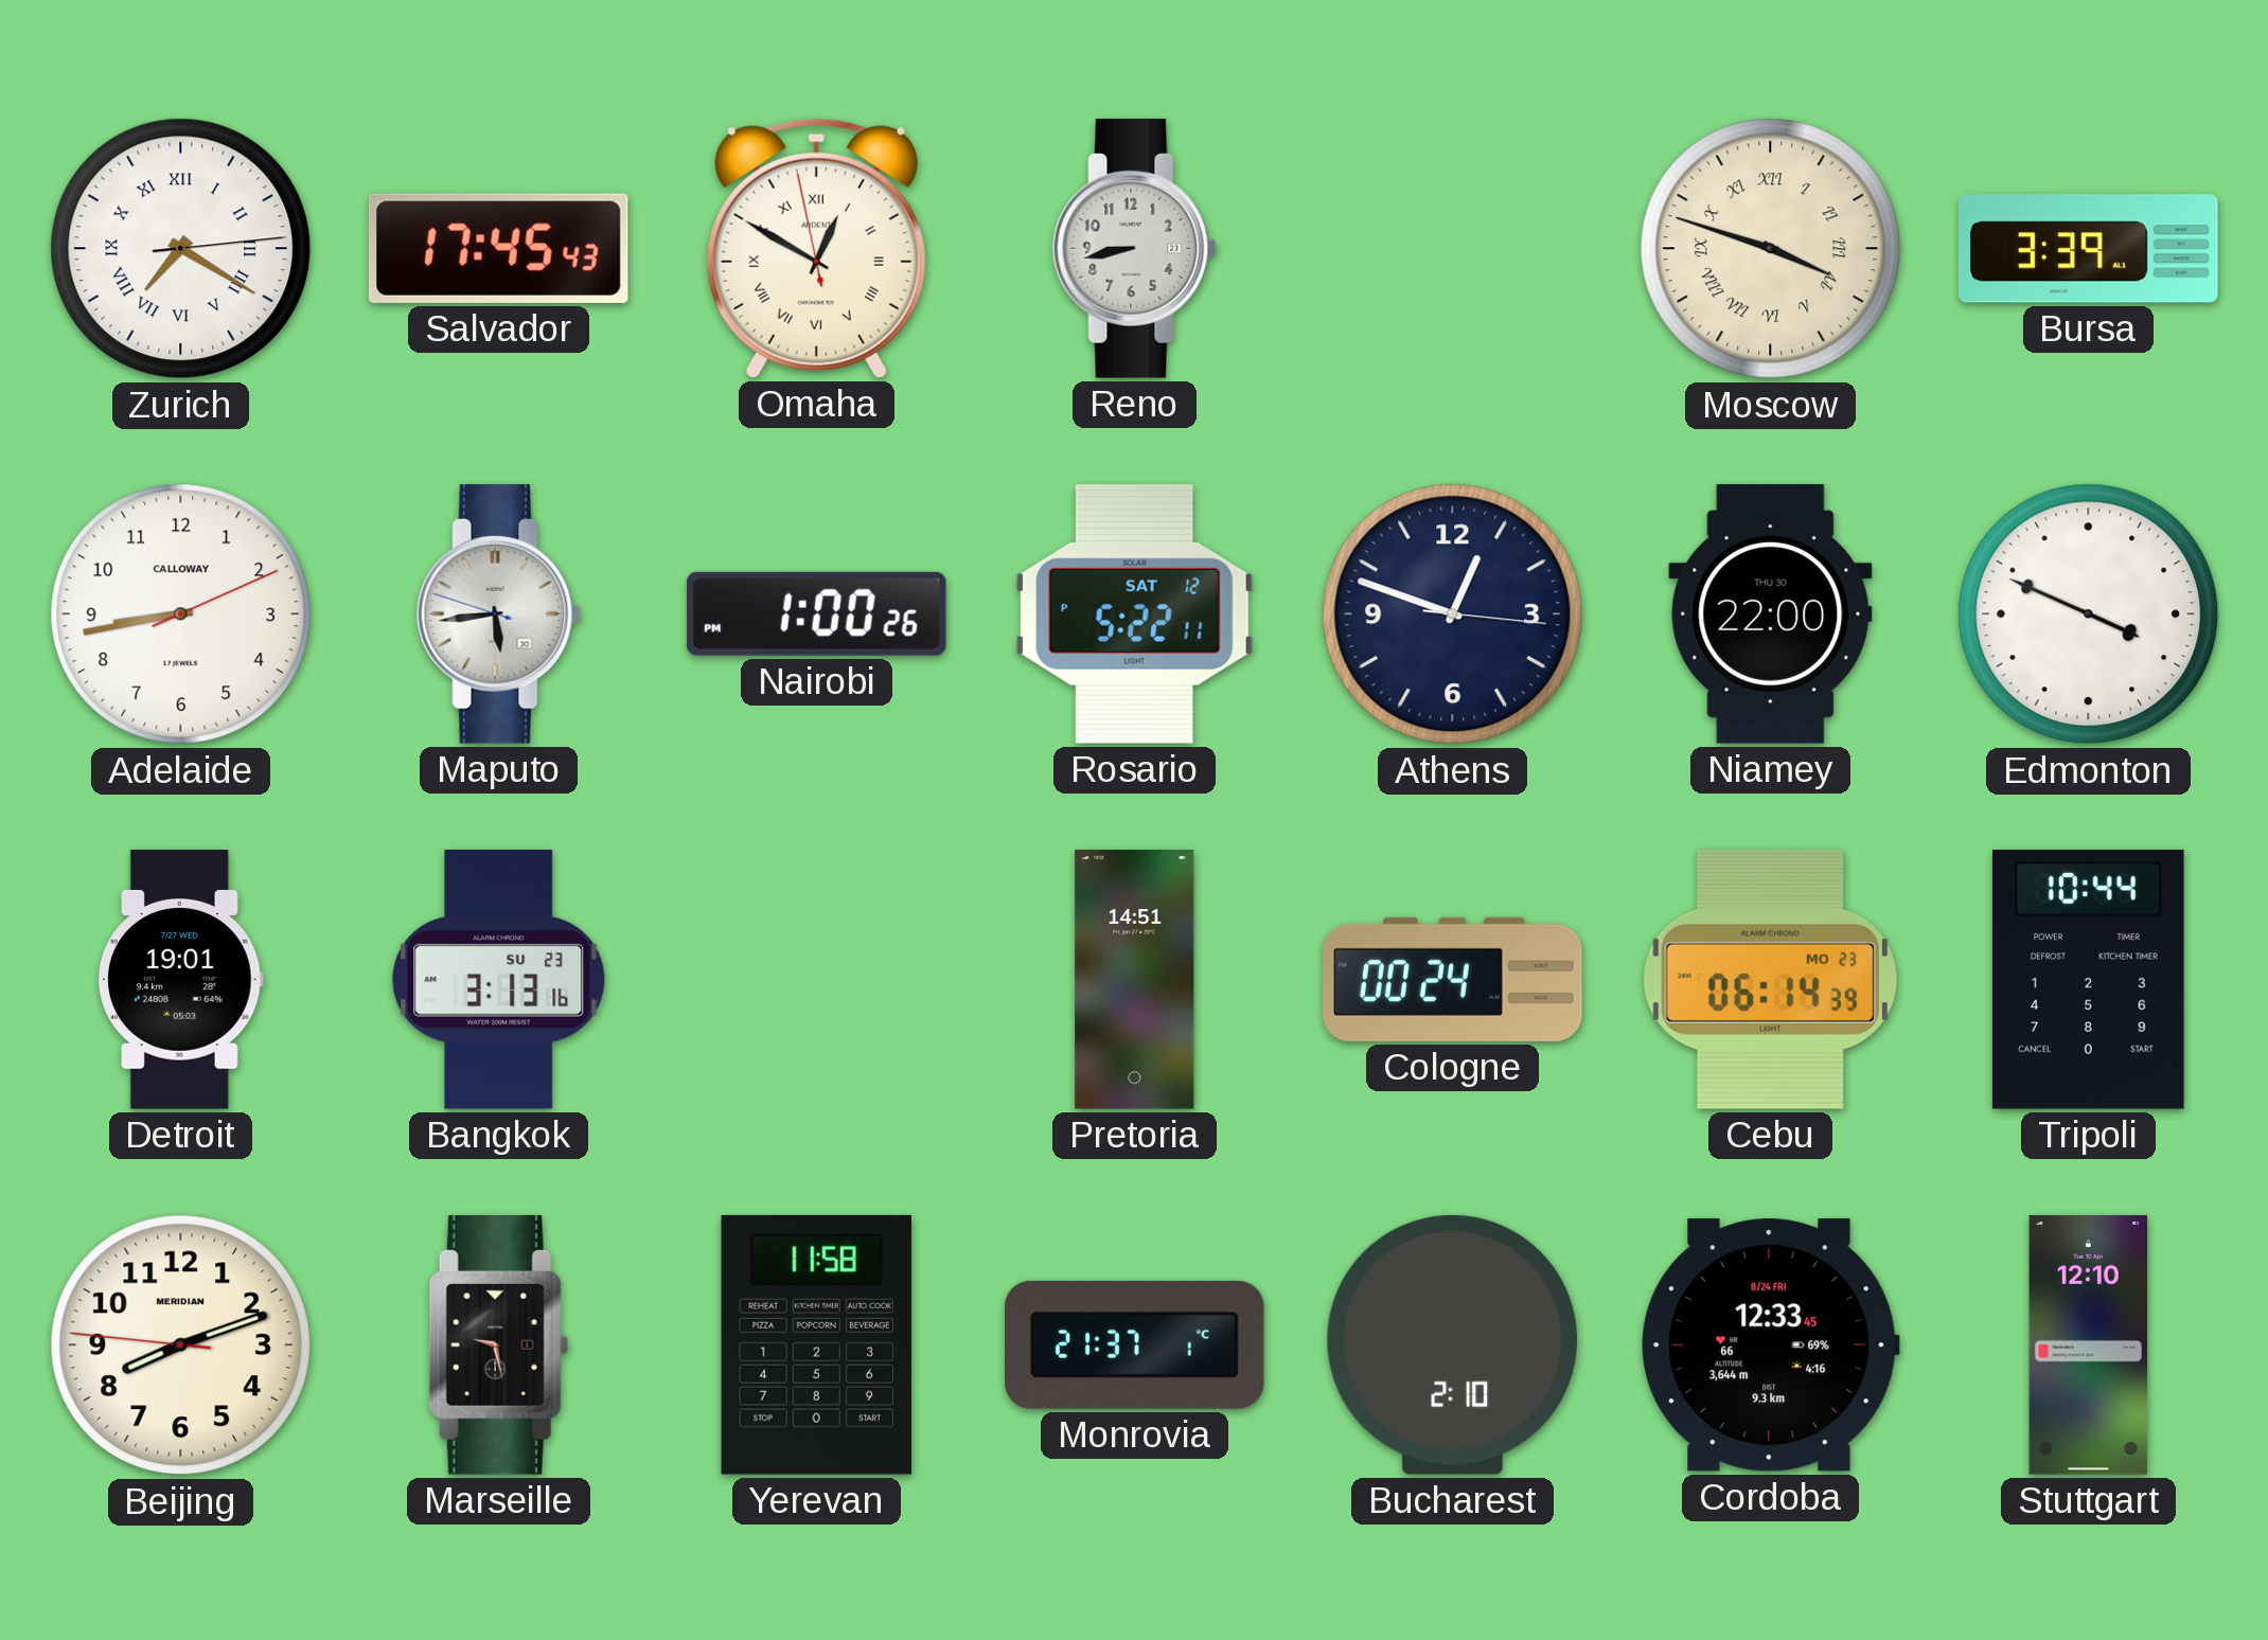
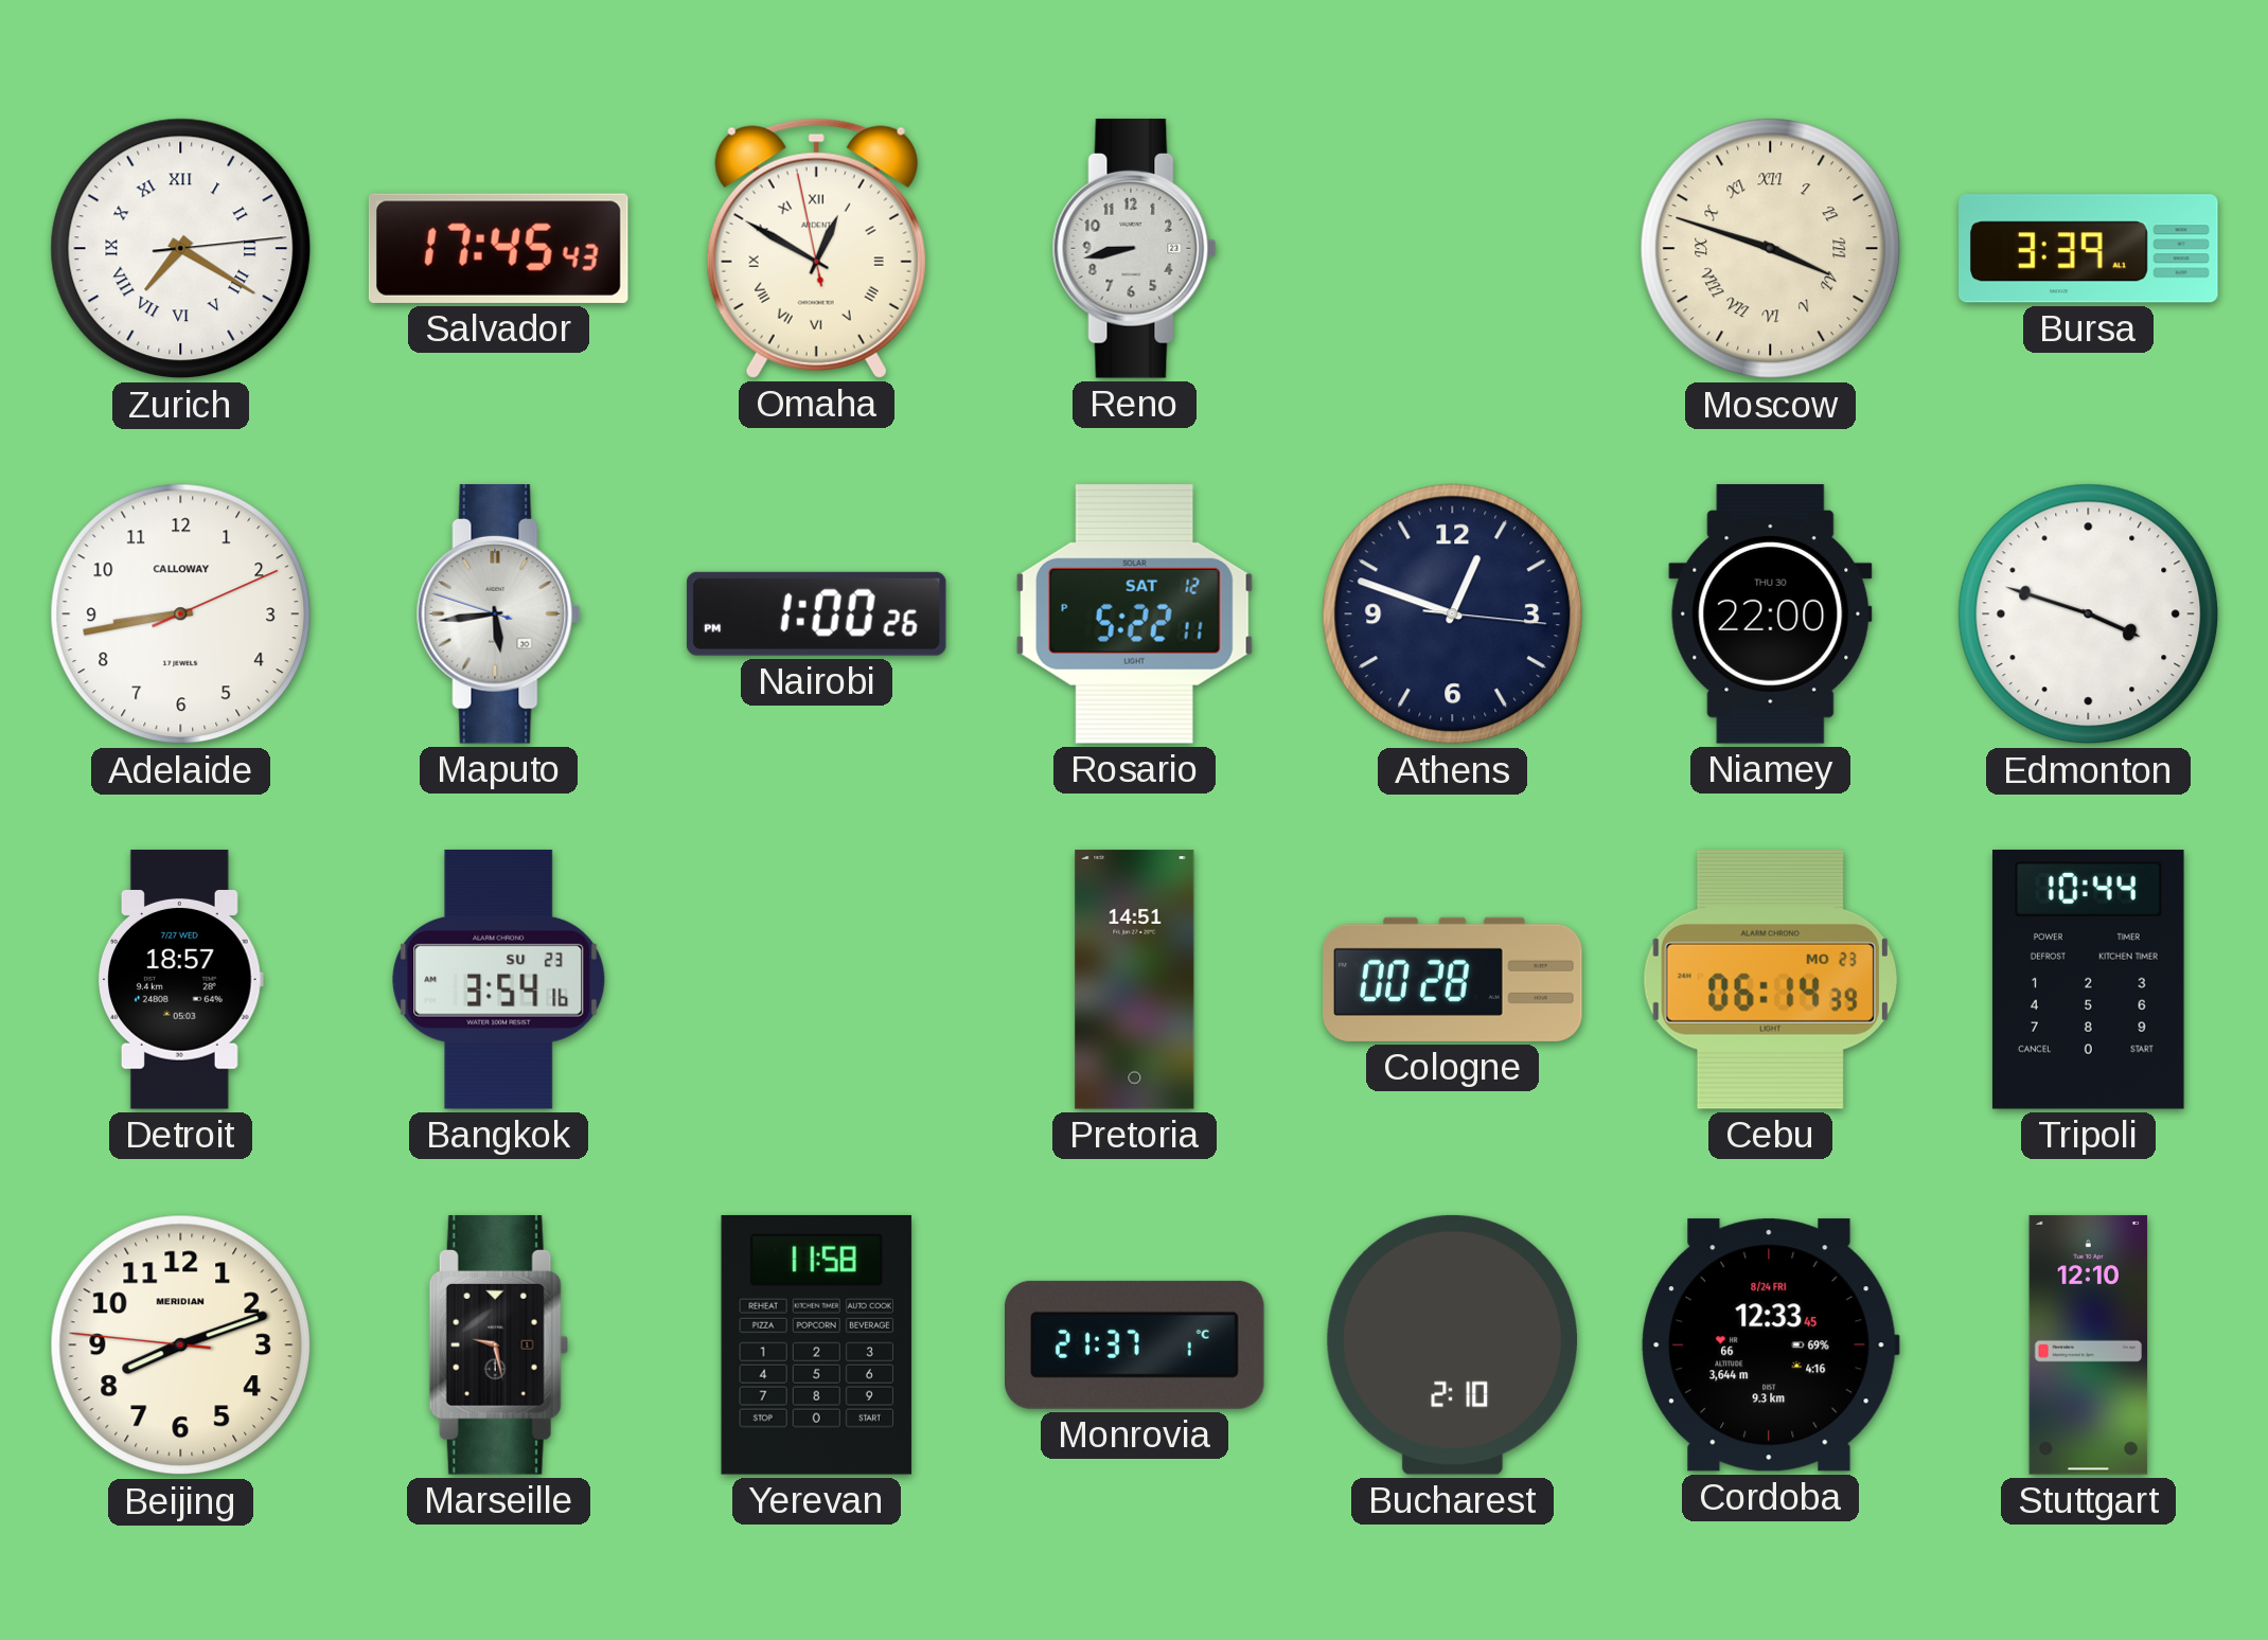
Edmonton: 3:49 -> 3:48
Detroit: 19:01 -> 18:57
Bangkok: 3:13 -> 3:54
Cologne: 00:24 -> 00:28
